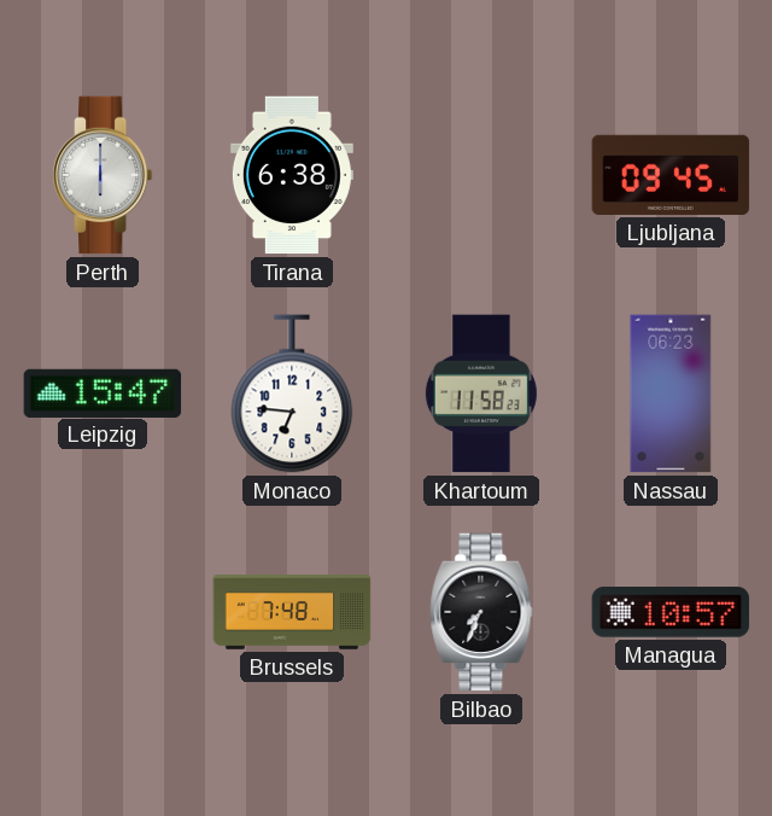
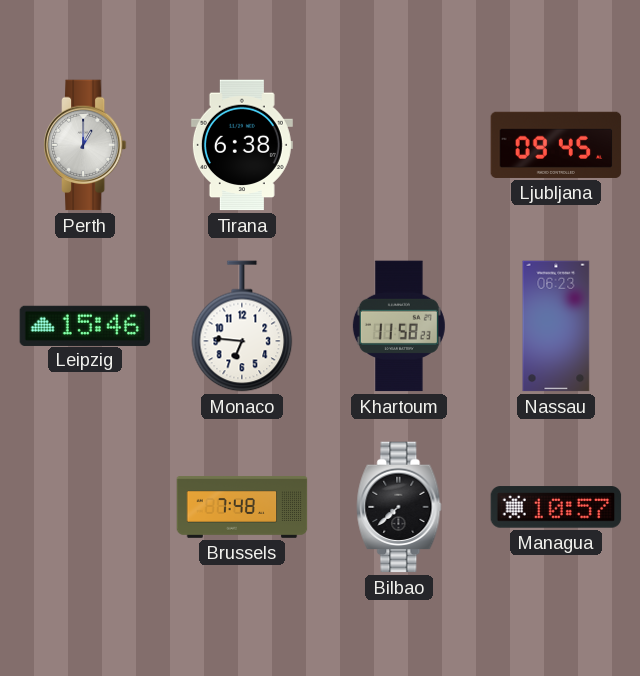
Perth: 6:00 -> 1:00
Leipzig: 15:47 -> 15:46
Bilbao: 7:34 -> 7:38
